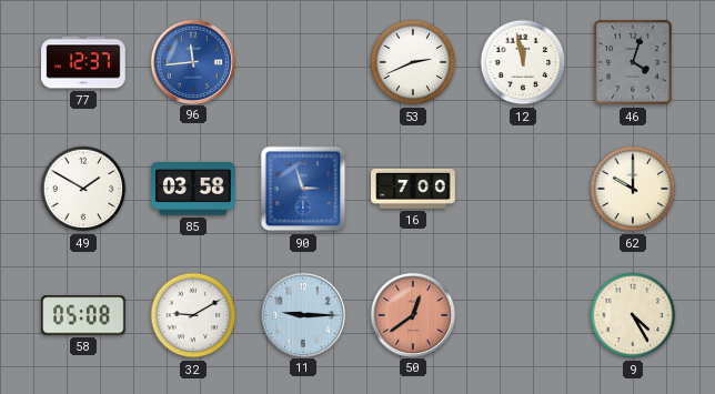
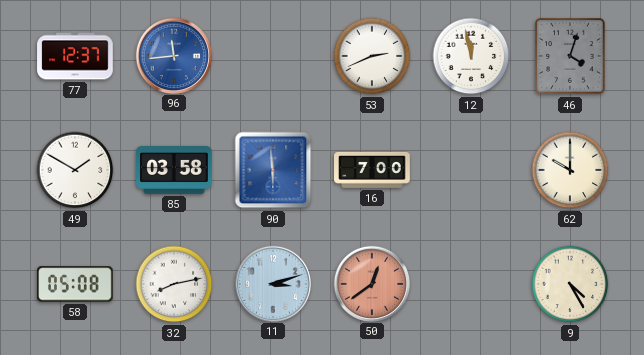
90: 2:57 -> 5:59
32: 9:10 -> 8:13
11: 9:15 -> 3:12
